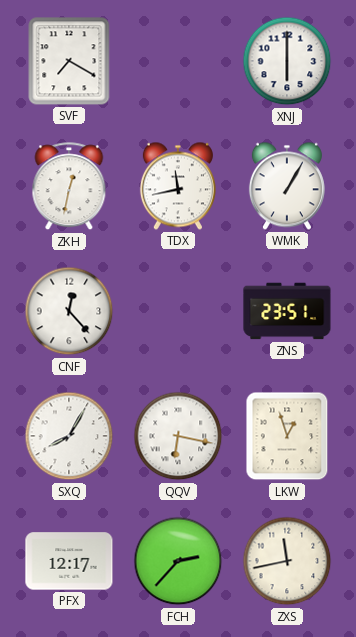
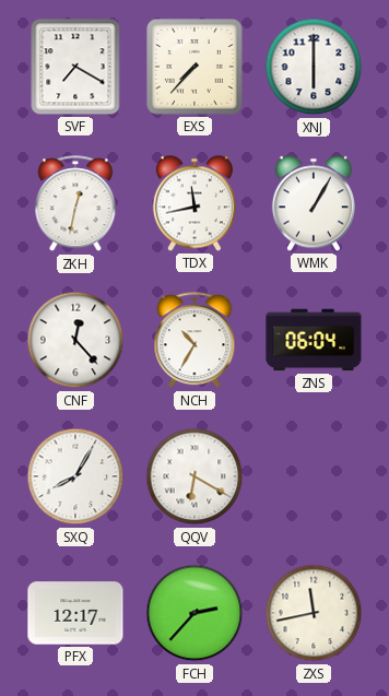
EXS: none -> 7:37
NCH: none -> 10:35
ZNS: 23:51 -> 06:04
QQV: 6:17 -> 6:20
LKW: 12:57 -> none
